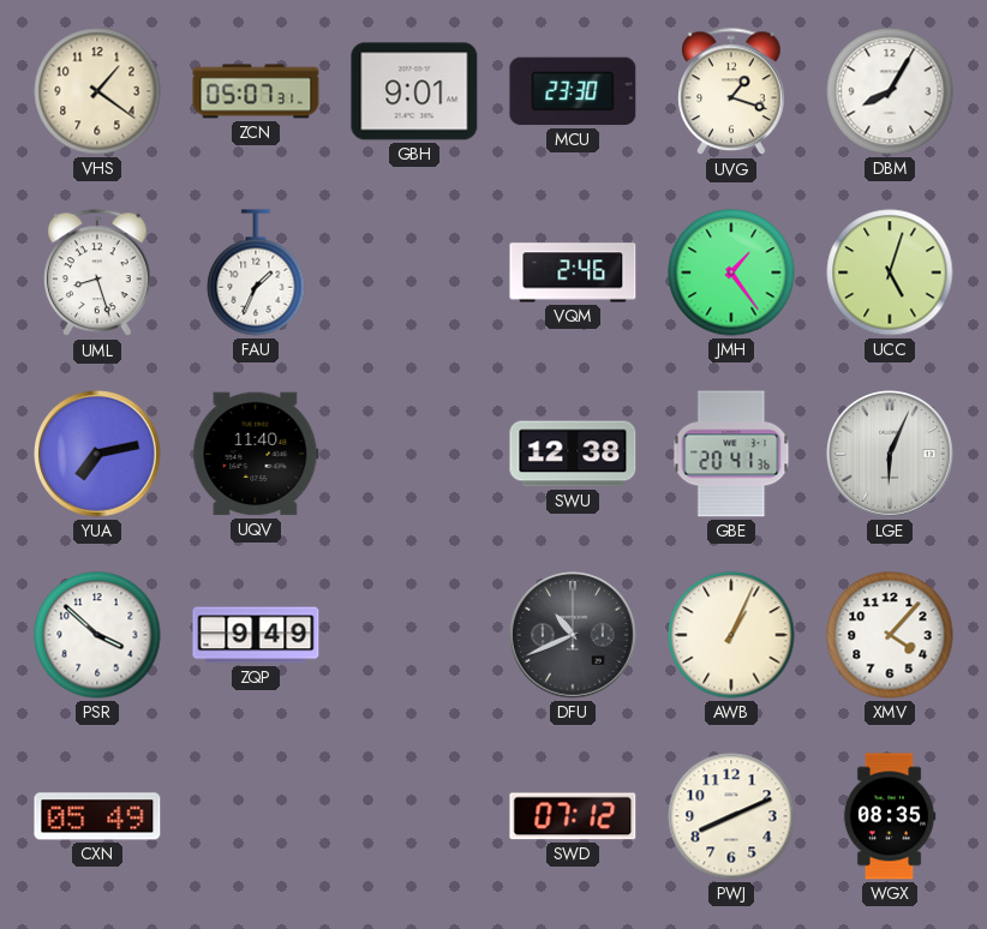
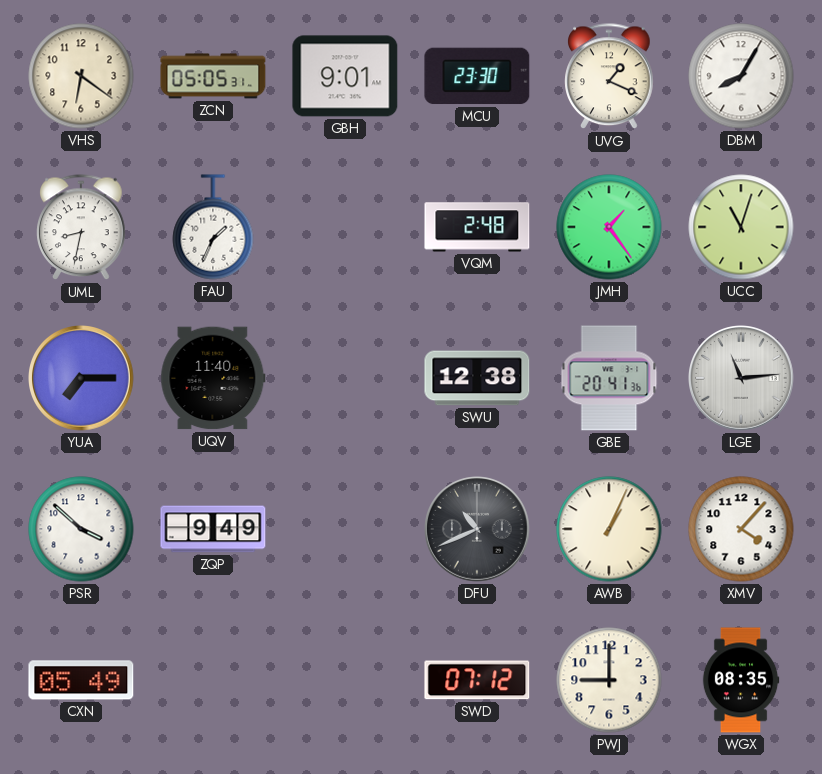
VHS: 1:21 -> 6:21
ZCN: 05:07 -> 05:05
UVG: 1:18 -> 1:19
UML: 8:27 -> 8:32
VQM: 2:46 -> 2:48
UCC: 5:03 -> 11:03
YUA: 7:13 -> 7:15
LGE: 6:04 -> 11:14
PWJ: 8:11 -> 9:00
